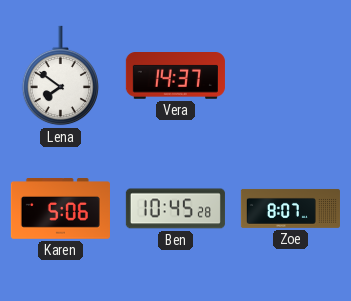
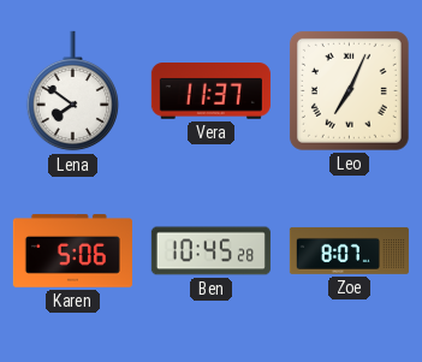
Vera: 14:37 -> 11:37
Leo: none -> 7:04
